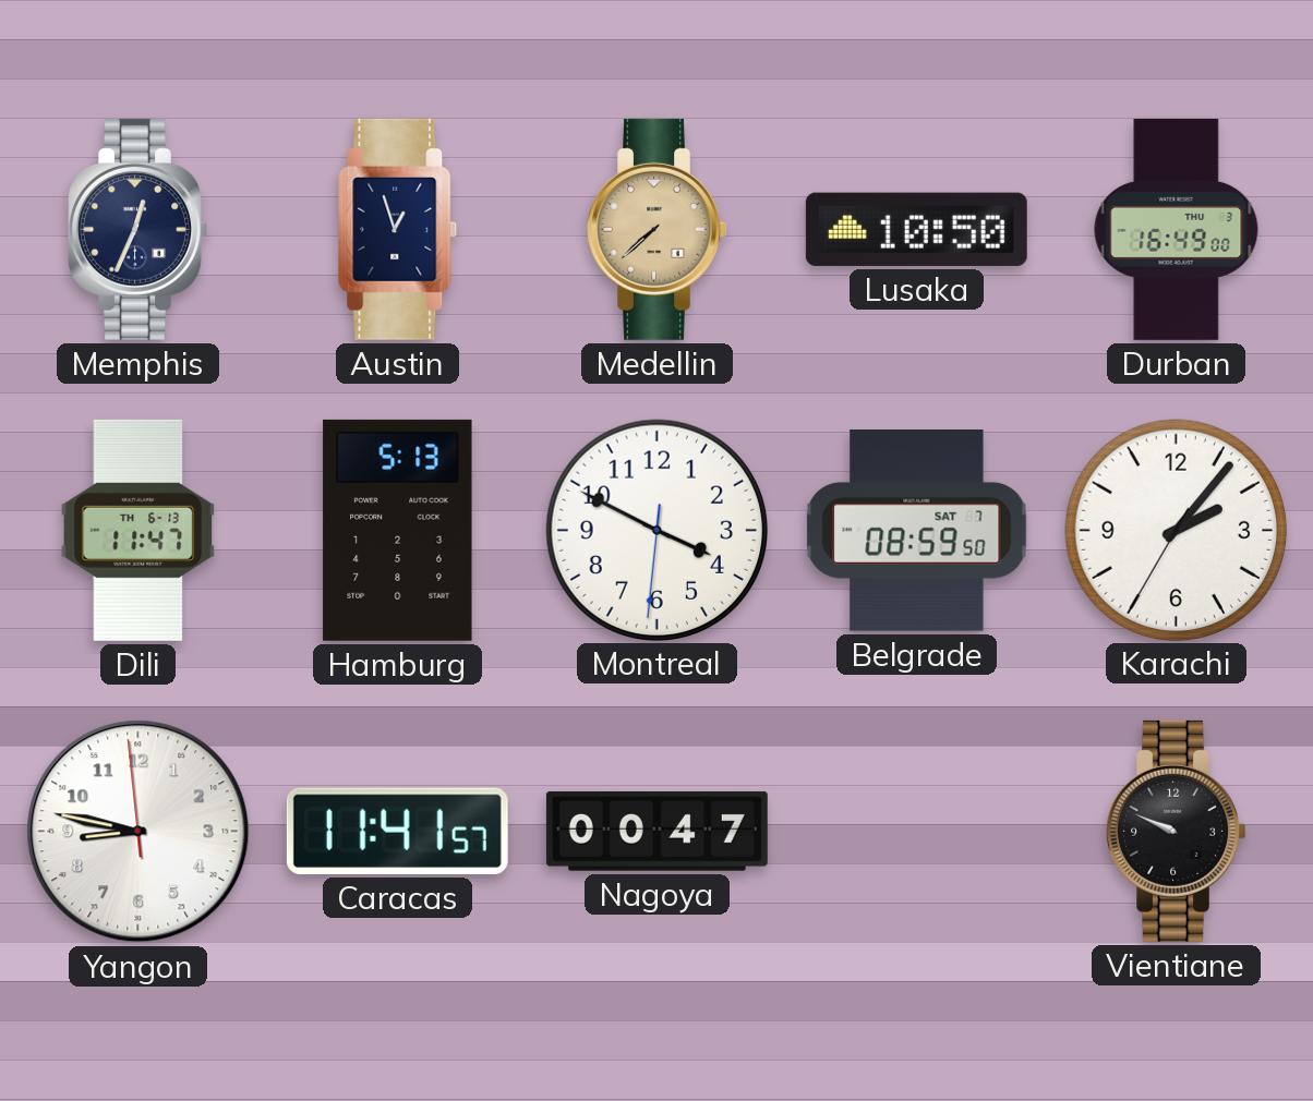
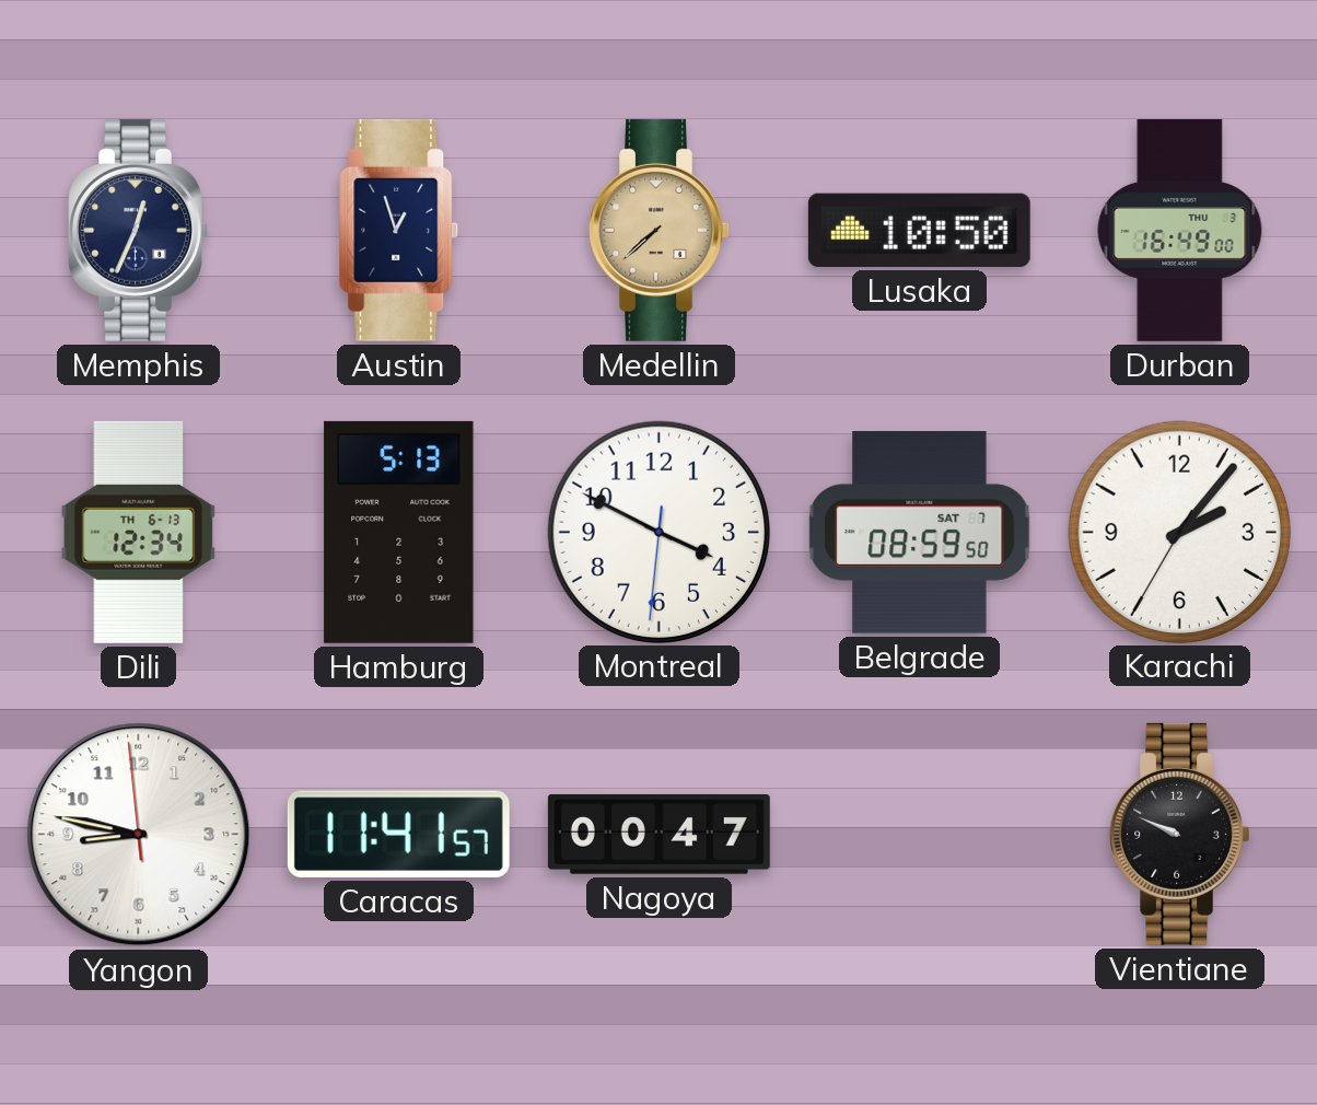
Dili: 11:47 -> 12:34
